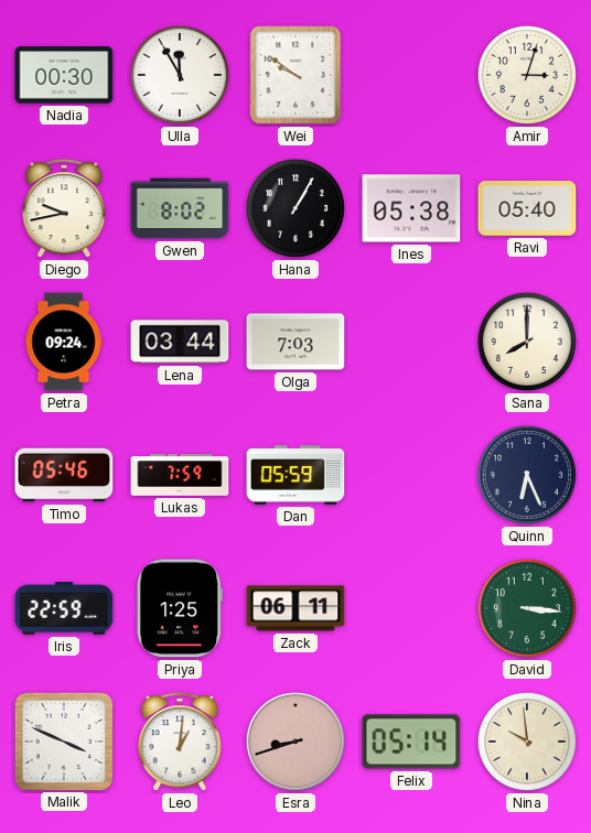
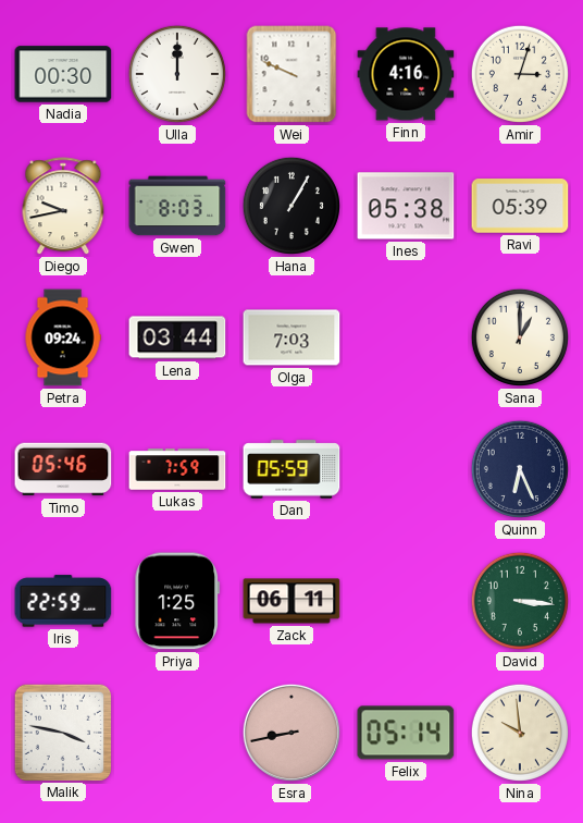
Ulla: 11:55 -> 12:00
Wei: 9:51 -> 9:49
Finn: none -> 4:16
Gwen: 8:02 -> 8:03
Ravi: 05:40 -> 05:39
Sana: 8:00 -> 1:00
Malik: 3:49 -> 3:47
Leo: 1:01 -> none
Esra: 8:42 -> 8:43
